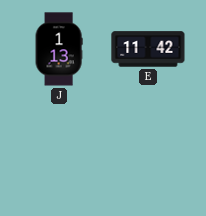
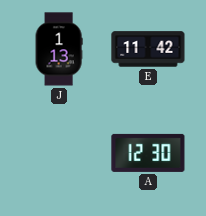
A: none -> 12:30
